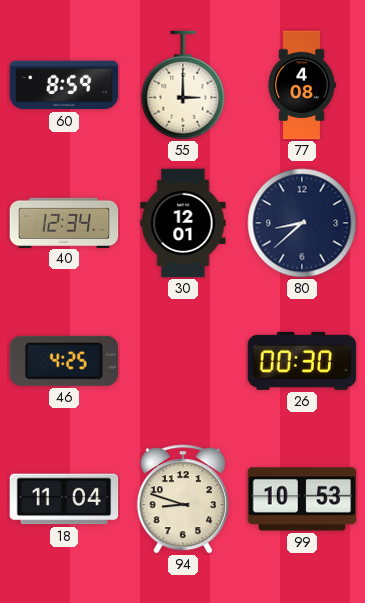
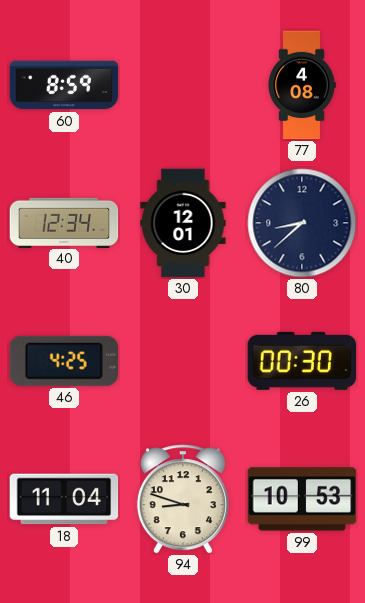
55: 3:00 -> none
